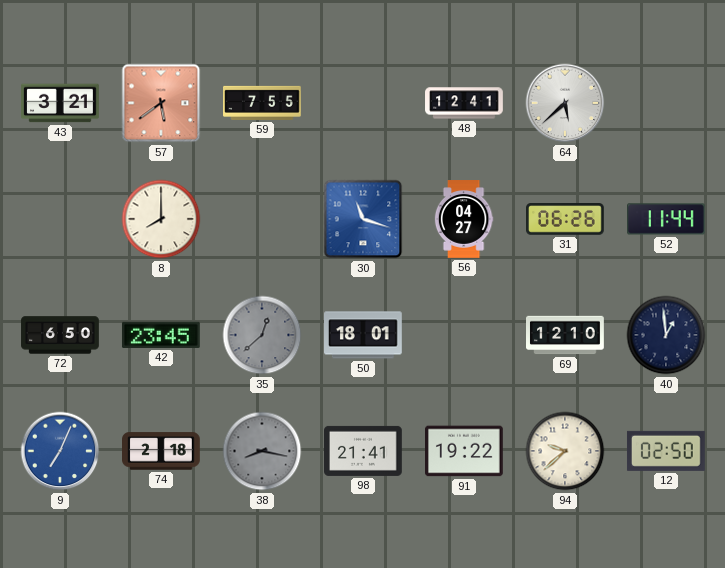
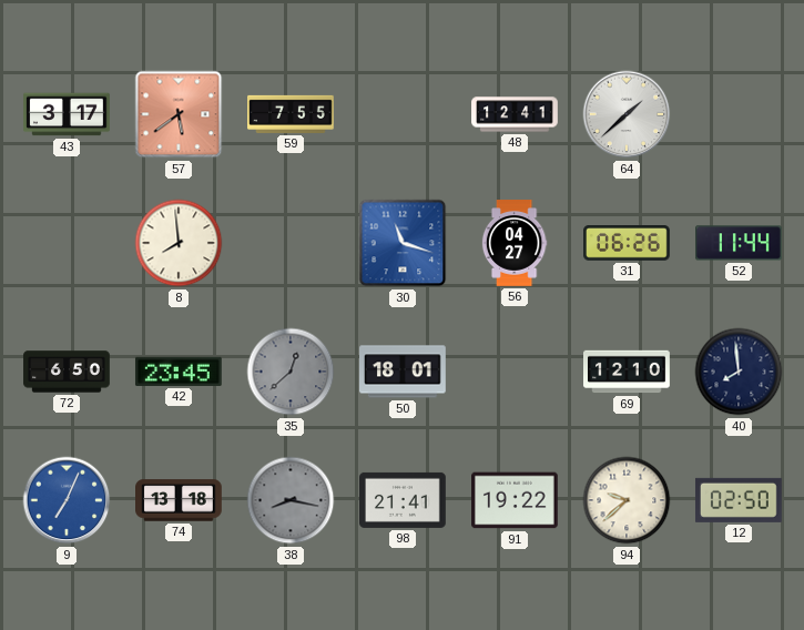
43: 3:21 -> 3:17
64: 5:38 -> 1:38
8: 8:00 -> 7:59
40: 12:59 -> 7:59
74: 2:18 -> 13:18
